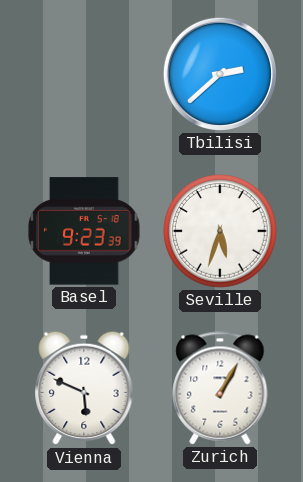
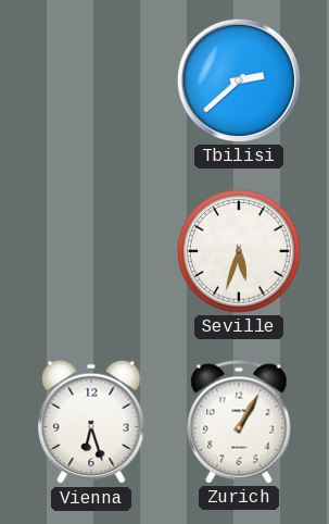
Basel: 9:23 -> none
Vienna: 5:49 -> 6:27
